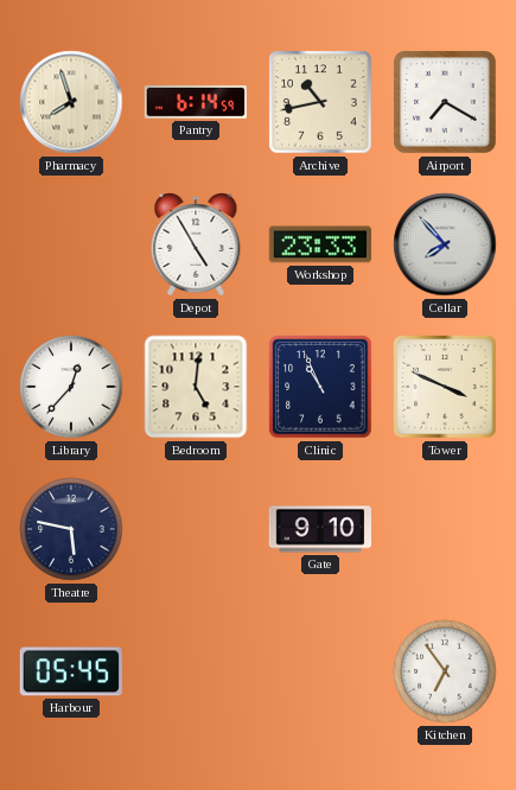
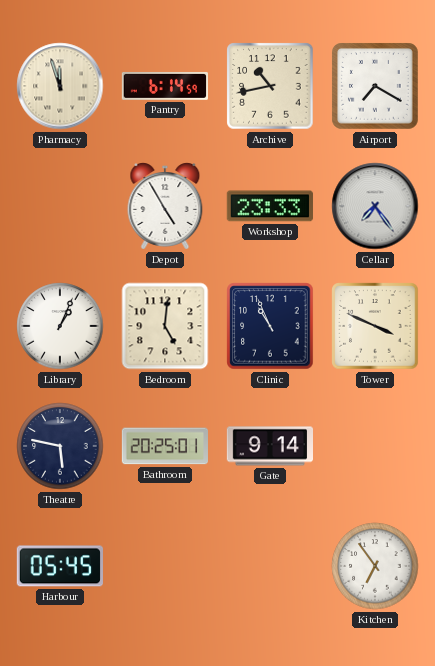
Pharmacy: 7:57 -> 11:57
Cellar: 7:53 -> 7:24
Library: 12:37 -> 1:04
Bathroom: none -> 20:25
Gate: 9:10 -> 9:14
